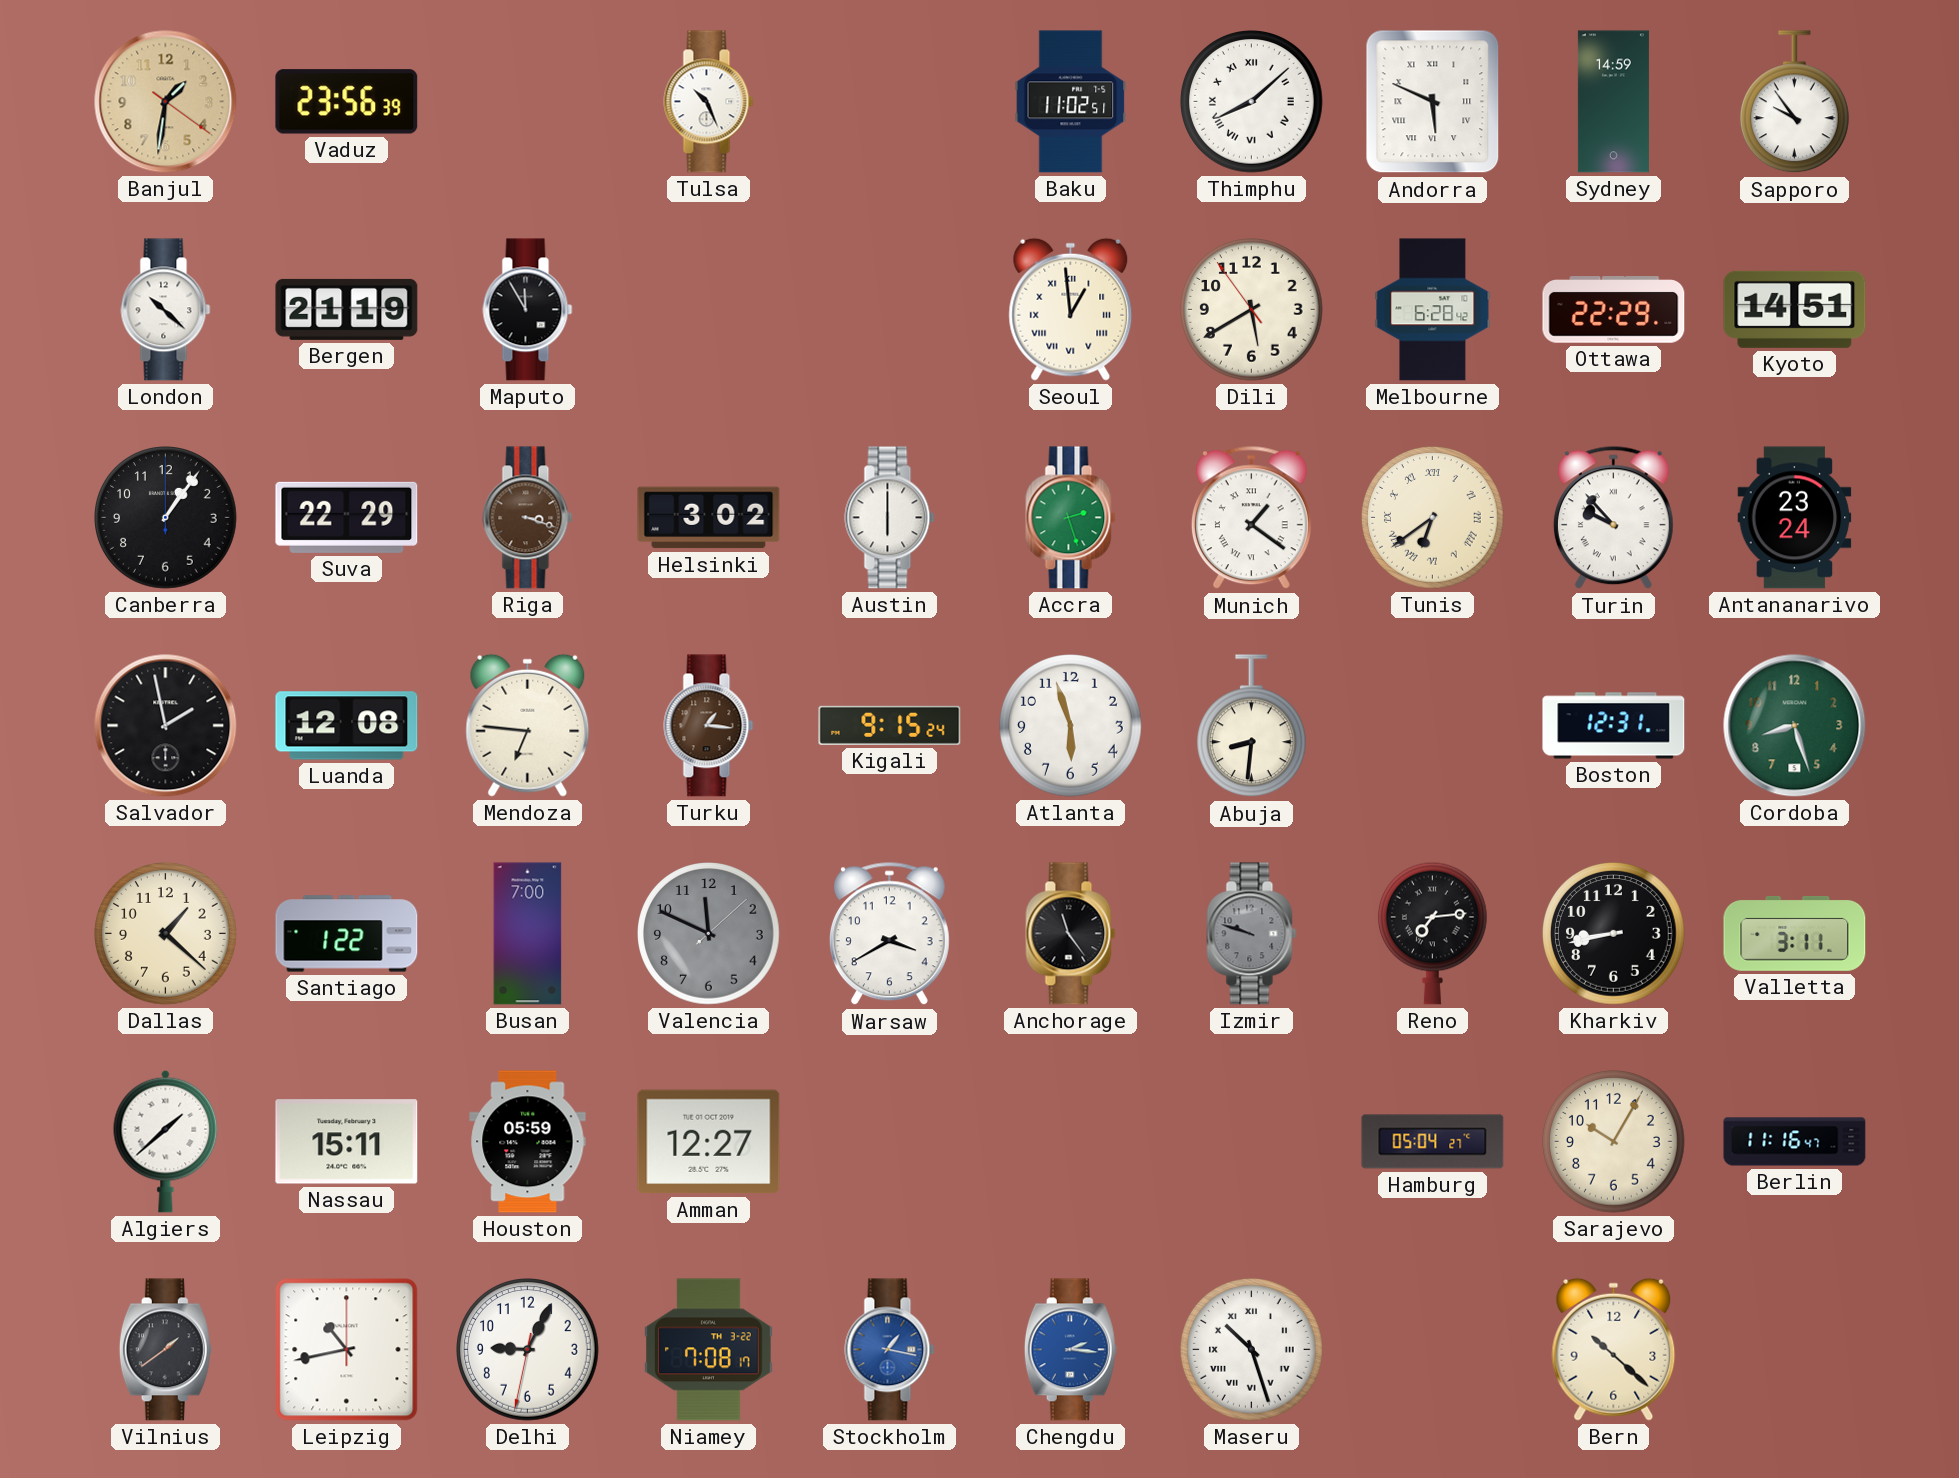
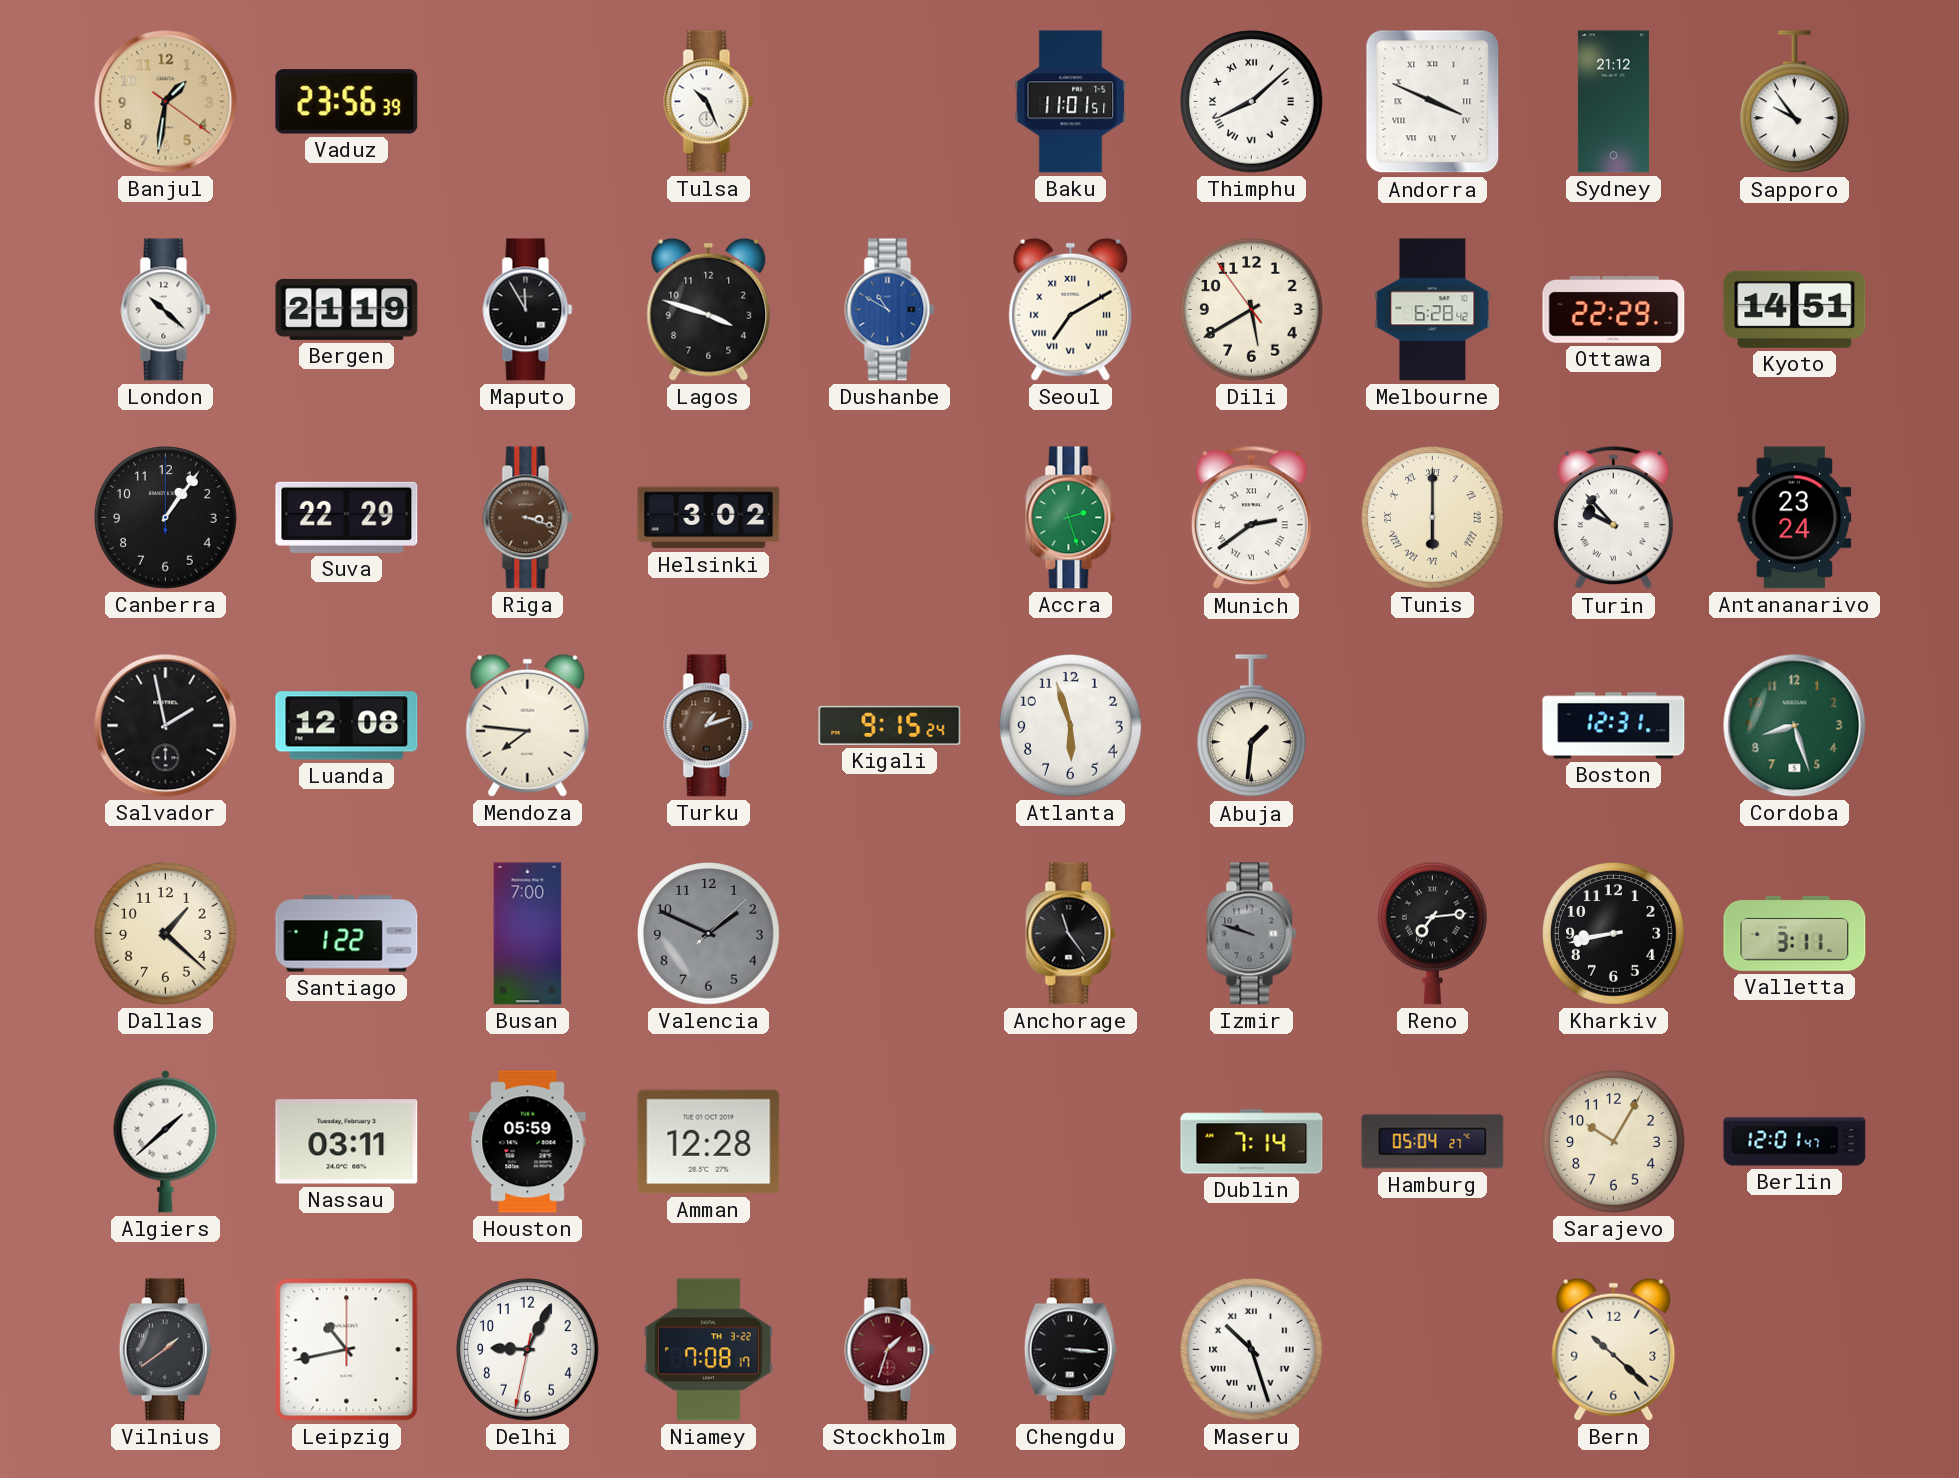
Baku: 11:02 -> 11:01
Andorra: 5:49 -> 3:49
Sydney: 14:59 -> 21:12
Lagos: none -> 3:48
Dushanbe: none -> 10:50
Seoul: 12:59 -> 7:10
Austin: 6:00 -> none
Munich: 1:21 -> 2:39
Tunis: 6:39 -> 6:00
Mendoza: 6:46 -> 7:46
Turku: 1:16 -> 1:12
Abuja: 8:31 -> 1:31
Valencia: 11:49 -> 1:49
Warsaw: 3:40 -> none
Nassau: 15:11 -> 03:11
Amman: 12:27 -> 12:28
Dublin: none -> 7:14
Berlin: 11:16 -> 12:01
Stockholm: 1:17 -> 1:33
Stockholm dial: blue -> burgundy
Chengdu: 2:16 -> 3:16
Chengdu dial: blue -> black
